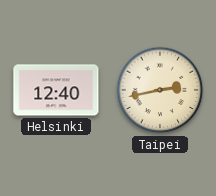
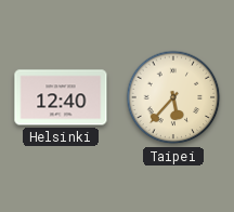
Taipei: 2:43 -> 5:37
